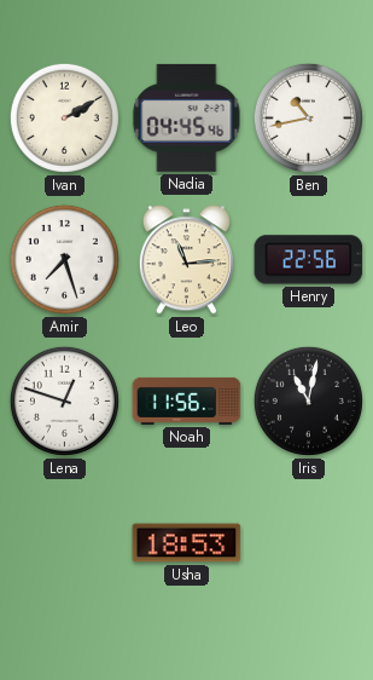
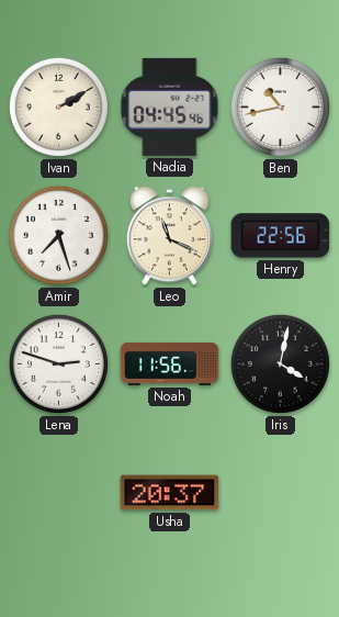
Leo: 11:14 -> 11:19
Lena: 12:48 -> 2:48
Iris: 11:02 -> 4:02
Usha: 18:53 -> 20:37
